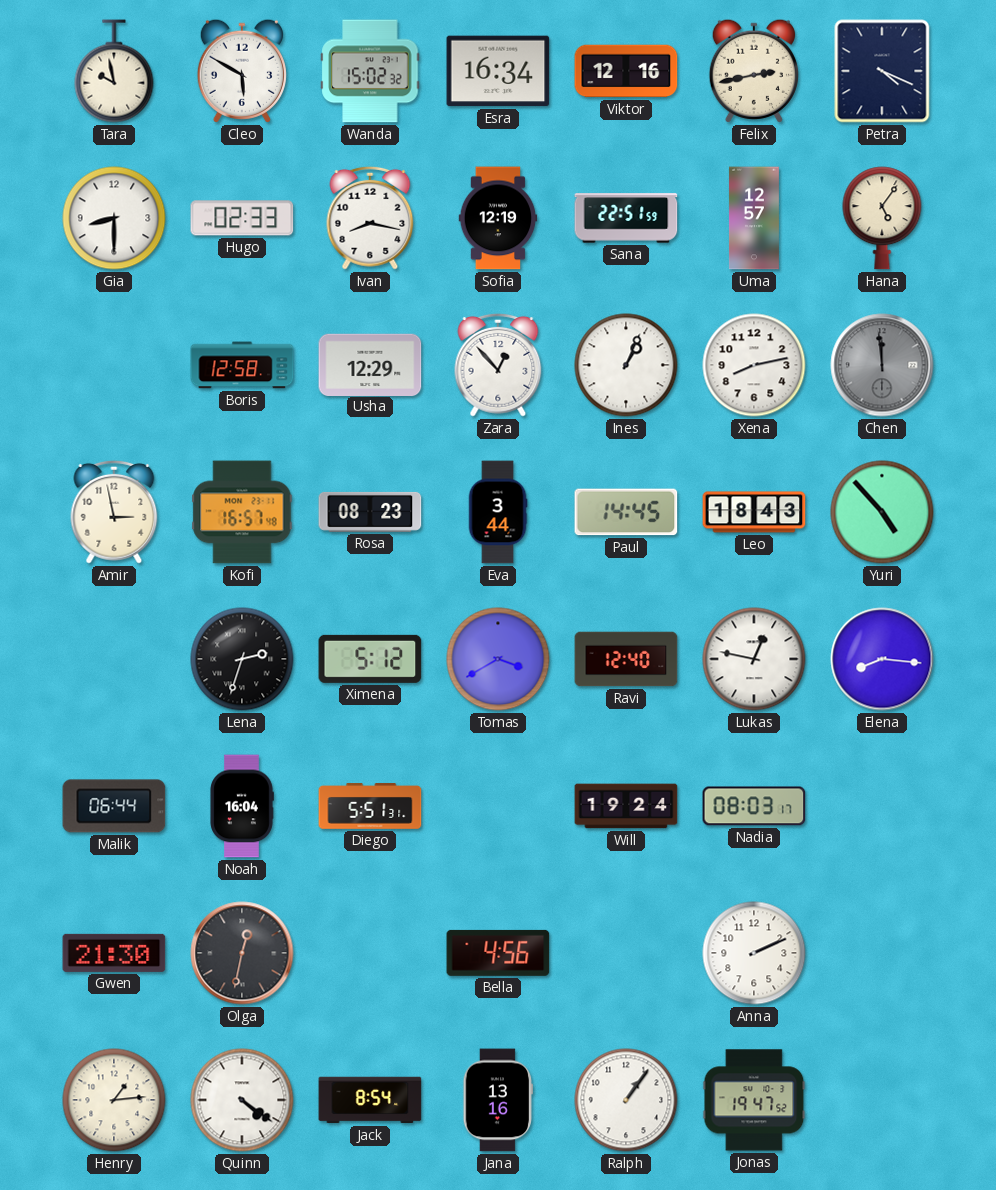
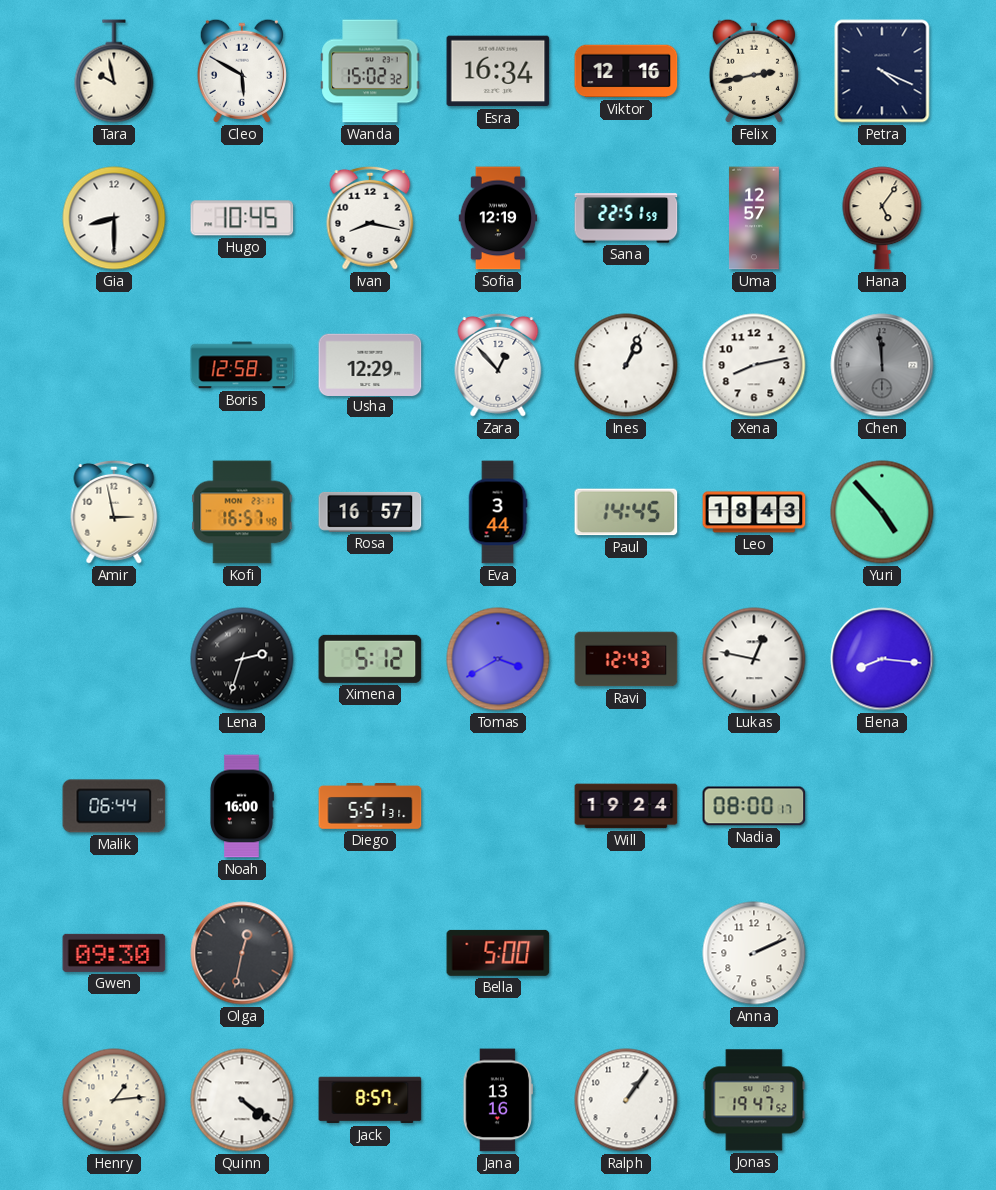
Hugo: 02:33 -> 10:45
Rosa: 08:23 -> 16:57
Ravi: 12:40 -> 12:43
Noah: 16:04 -> 16:00
Nadia: 08:03 -> 08:00
Gwen: 21:30 -> 09:30
Bella: 4:56 -> 5:00
Jack: 8:54 -> 8:57
